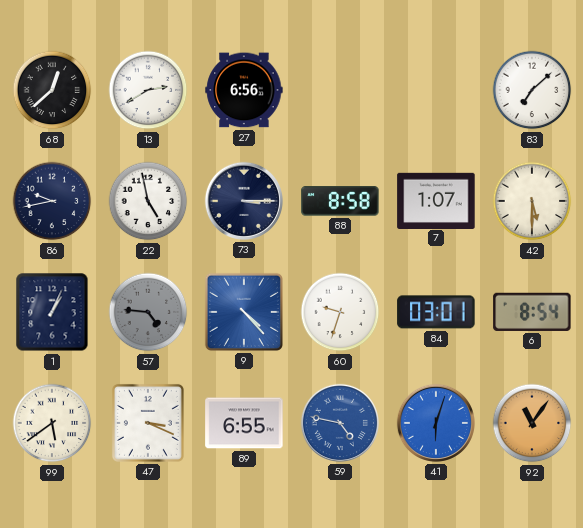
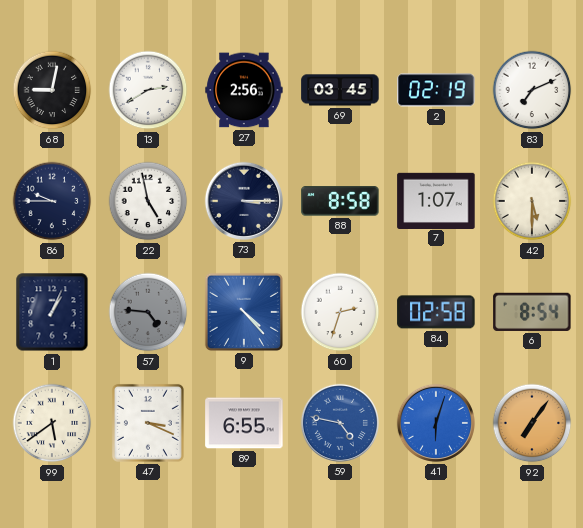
68: 12:38 -> 9:02
27: 6:56 -> 2:56
69: none -> 03:45
2: none -> 02:19
83: 7:08 -> 7:11
86: 9:43 -> 9:45
60: 9:33 -> 2:33
84: 03:01 -> 02:58
92: 11:06 -> 7:06
